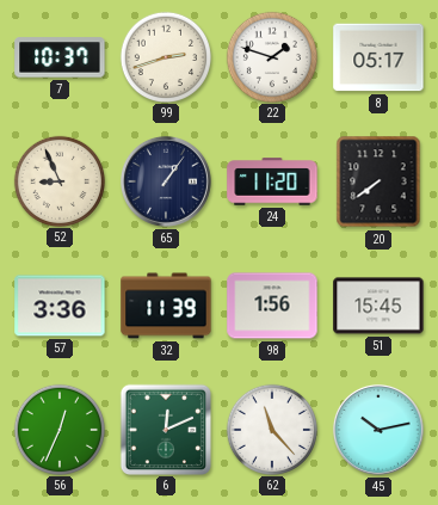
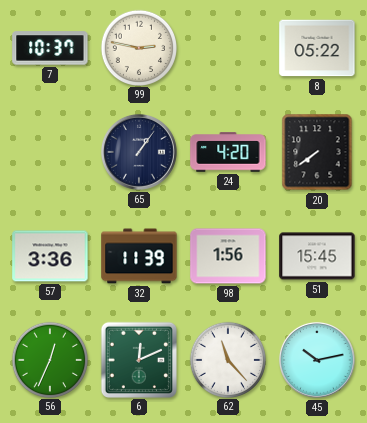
99: 2:42 -> 2:47
22: 1:48 -> none
8: 05:17 -> 05:22
52: 8:56 -> none
24: 11:20 -> 4:20
